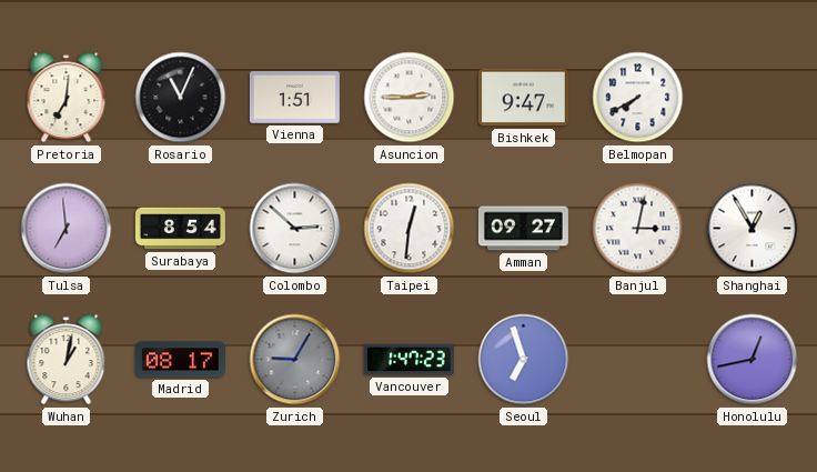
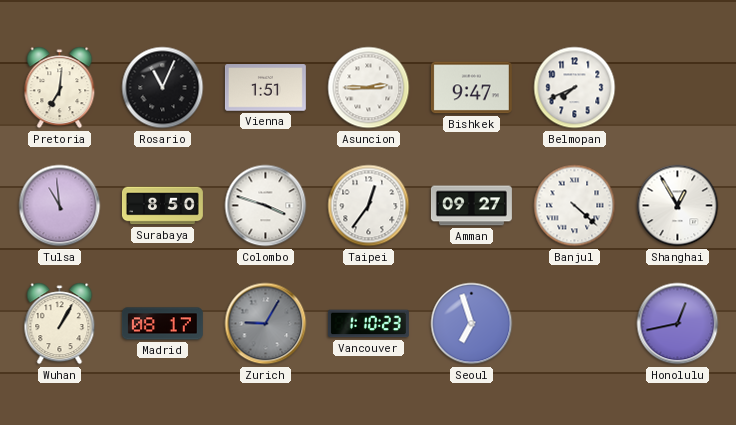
Belmopan: 7:40 -> 7:41
Tulsa: 6:59 -> 10:59
Surabaya: 8:54 -> 8:50
Colombo: 2:52 -> 3:48
Taipei: 12:31 -> 12:36
Banjul: 3:02 -> 4:22
Wuhan: 1:02 -> 1:05
Vancouver: 1:47 -> 1:10
